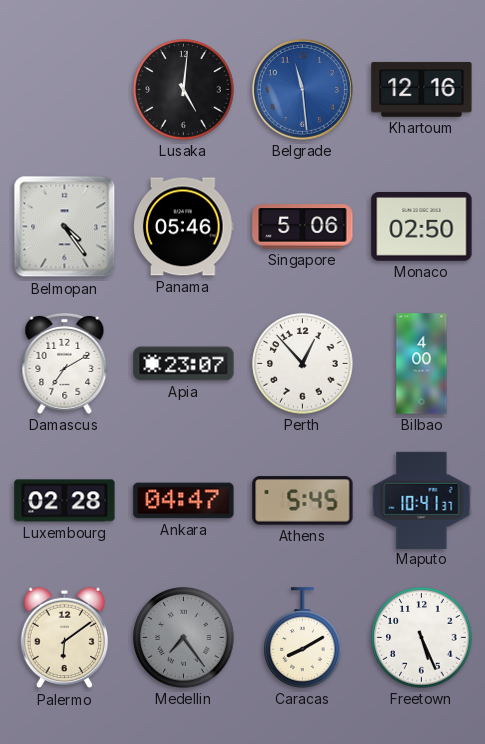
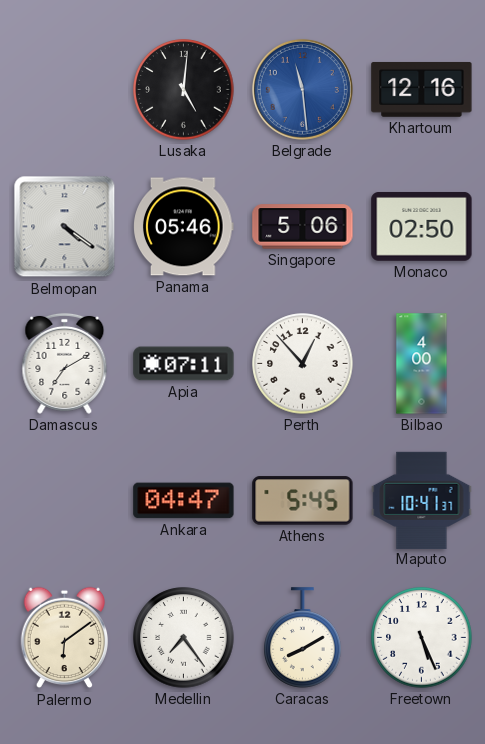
Belmopan: 4:24 -> 4:21
Apia: 23:07 -> 07:11
Luxembourg: 02:28 -> none
Medellin dial: grey -> white
